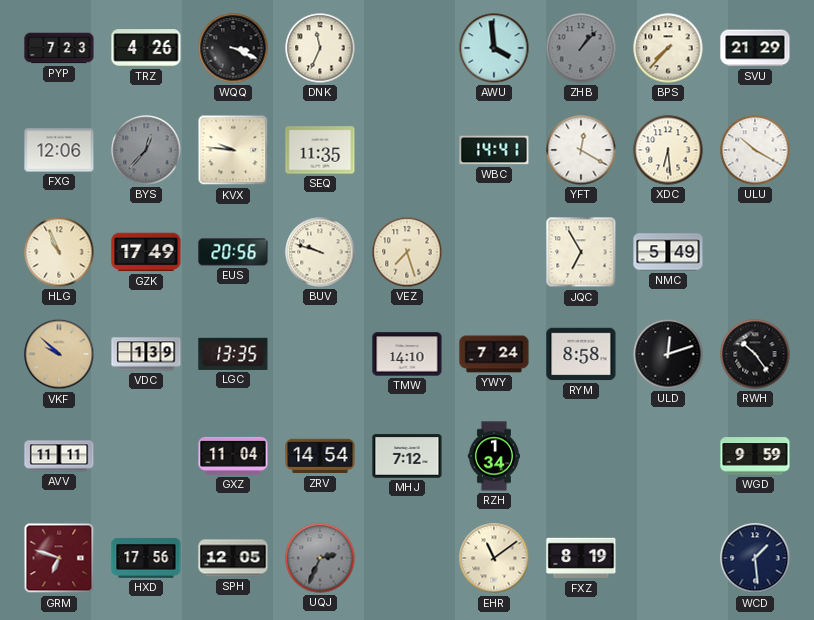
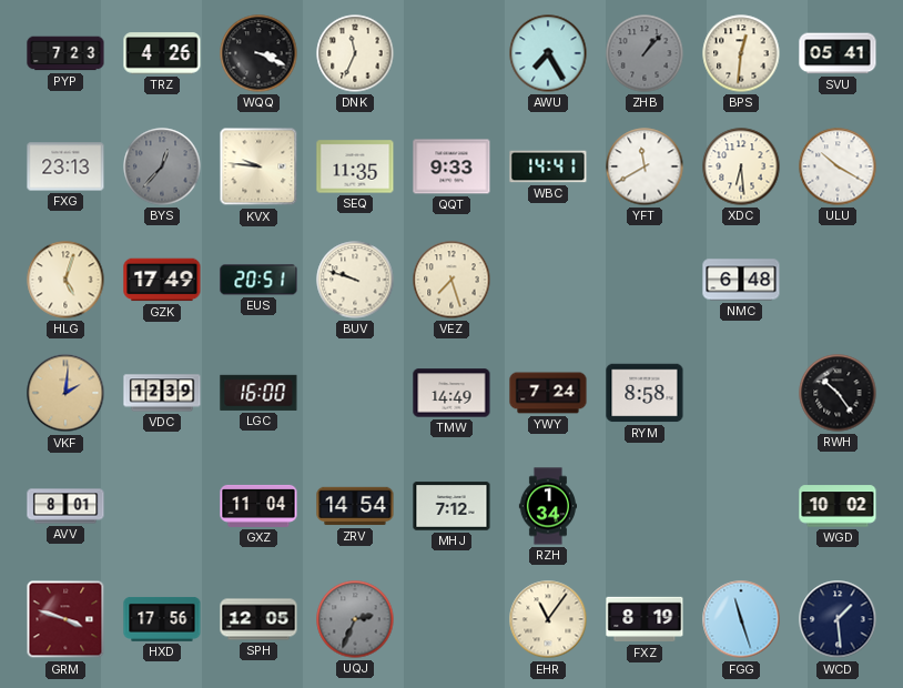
AWU: 3:59 -> 7:25
BPS: 7:37 -> 12:31
SVU: 21:29 -> 05:41
FXG: 12:06 -> 23:13
QQT: none -> 9:33
YFT: 12:20 -> 11:40
HLG: 10:56 -> 5:03
EUS: 20:56 -> 20:51
JQC: 6:55 -> none
NMC: 5:49 -> 6:48
VKF: 9:52 -> 2:01
VDC: 1:39 -> 12:39
LGC: 13:35 -> 16:00
TMW: 14:10 -> 14:49
ULD: 12:12 -> none
AVV: 11:11 -> 8:01
WGD: 9:59 -> 10:02
GRM: 6:48 -> 3:48
EHR: 11:09 -> 11:06
FGG: none -> 11:27
